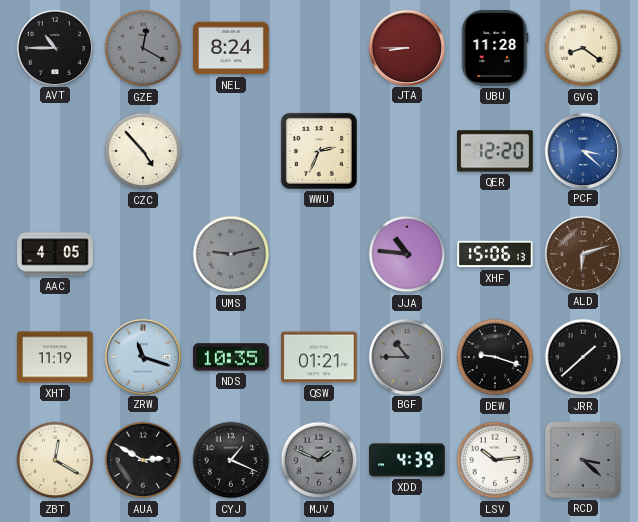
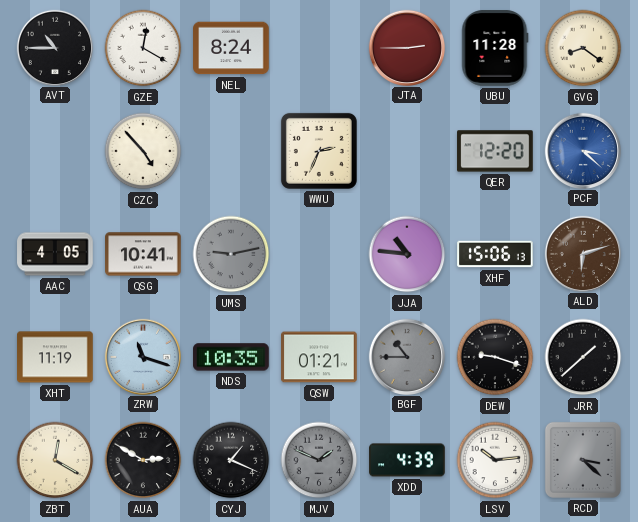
GZE dial: grey -> white
JTA: 8:45 -> 2:45
QSG: none -> 10:41
